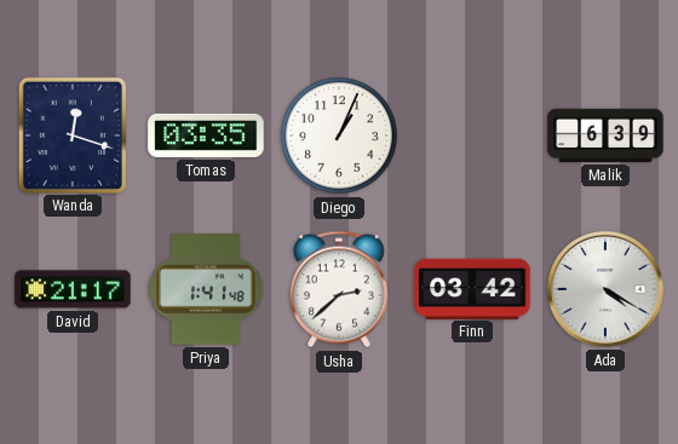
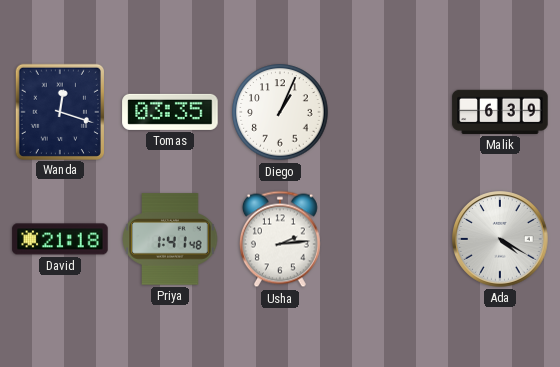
David: 21:17 -> 21:18
Usha: 2:38 -> 2:14
Finn: 03:42 -> none
